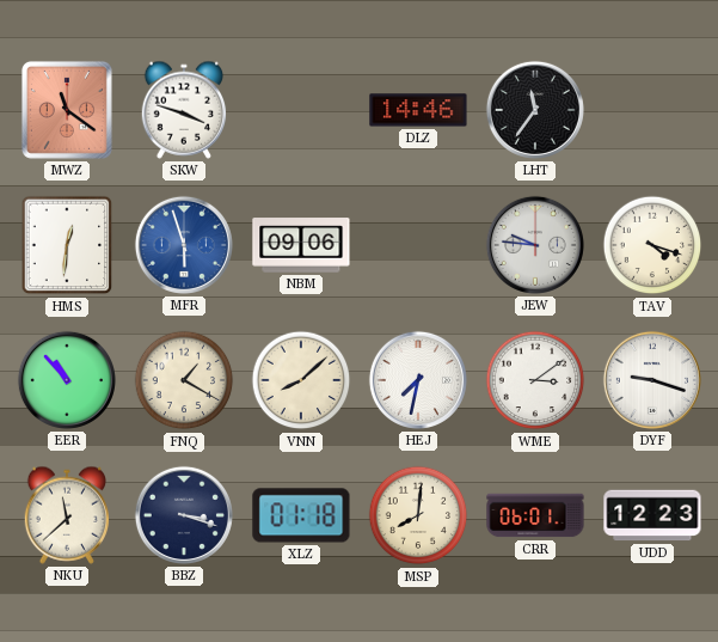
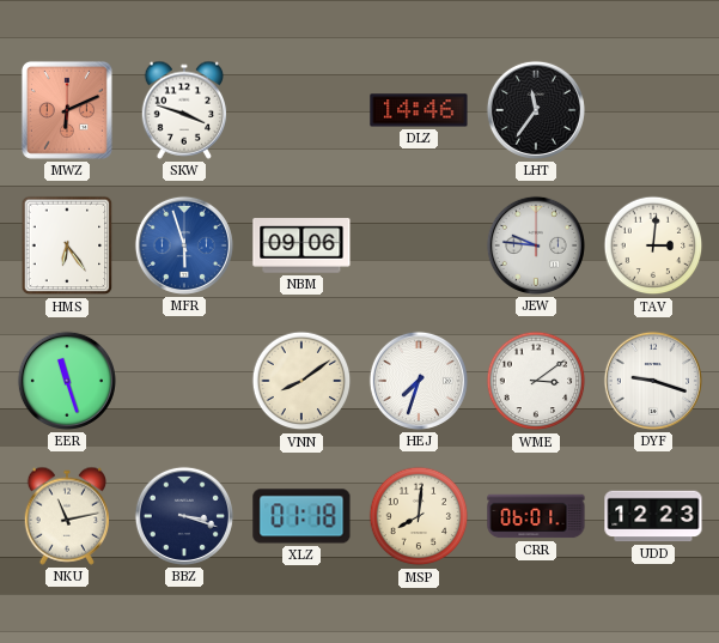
MWZ: 11:21 -> 6:11
HMS: 12:31 -> 6:24
TAV: 4:18 -> 3:01
EER: 10:53 -> 11:27
FNQ: 1:20 -> none
VNN: 8:08 -> 8:09
HEJ: 7:32 -> 7:33
NKU: 11:38 -> 11:13
